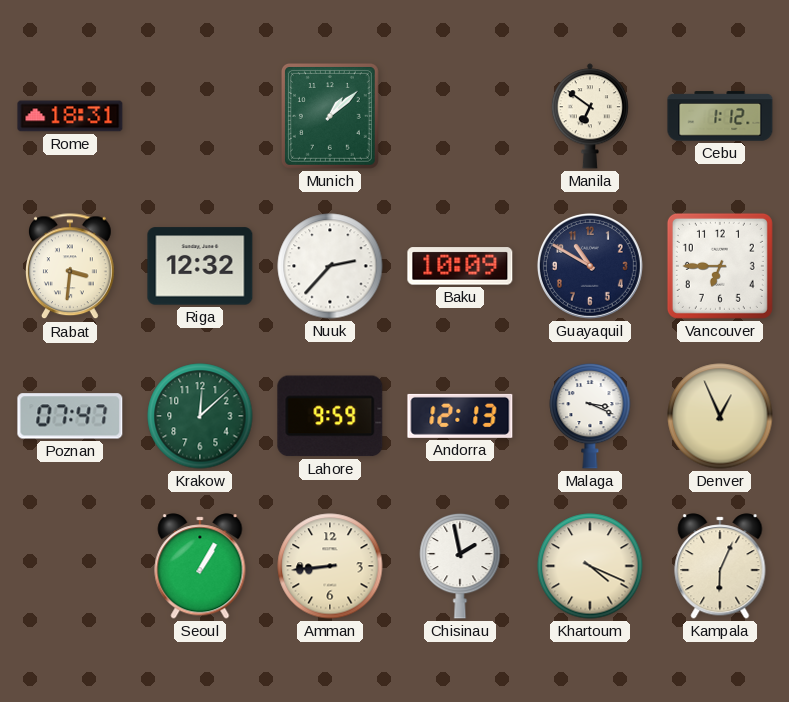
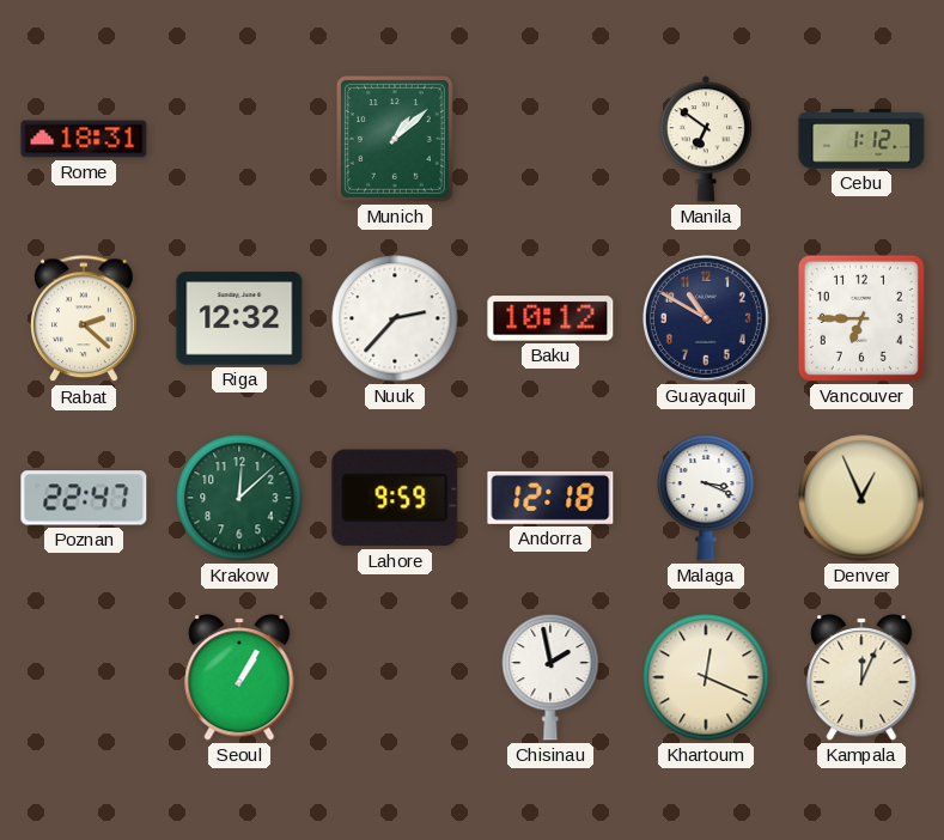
Rabat: 3:31 -> 2:22
Baku: 10:09 -> 10:12
Poznan: 07:47 -> 22:47
Andorra: 12:13 -> 12:18
Amman: 8:44 -> none
Khartoum: 4:19 -> 12:19
Kampala: 6:04 -> 12:04
